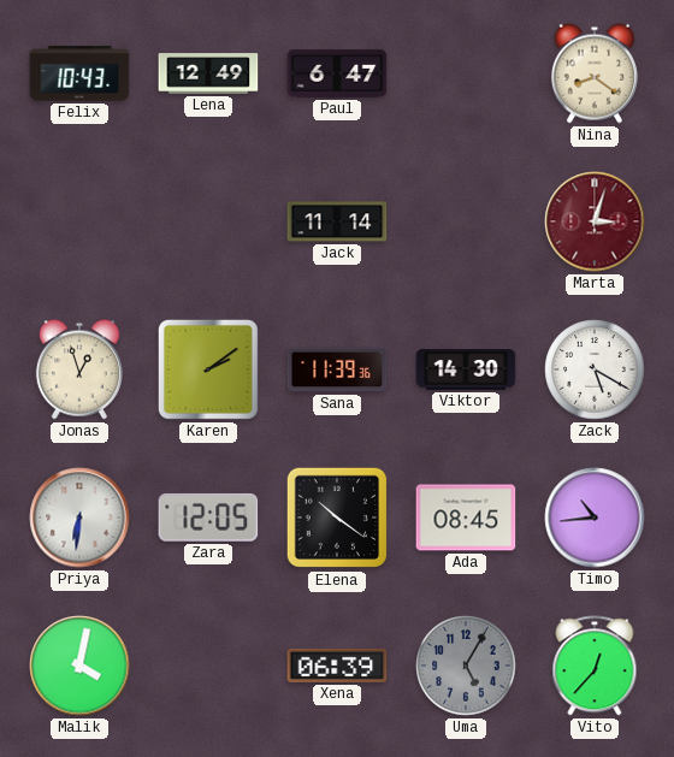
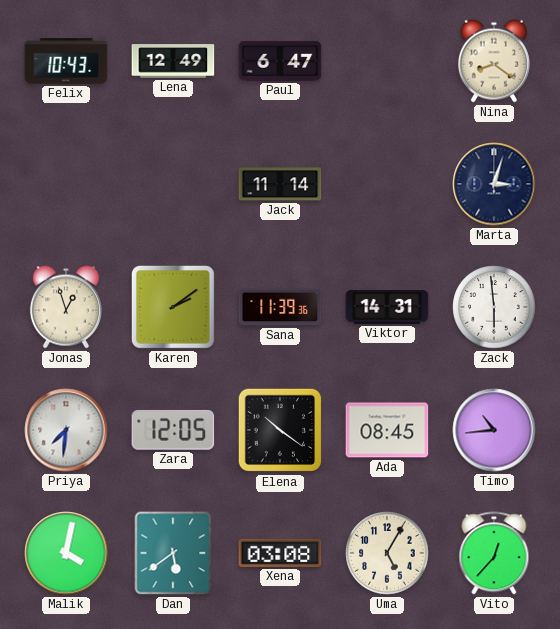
Marta dial: burgundy -> navy
Viktor: 14:30 -> 14:31
Zack: 5:20 -> 5:59
Priya: 6:31 -> 7:31
Dan: none -> 5:39
Xena: 06:39 -> 03:08
Uma dial: grey -> cream
